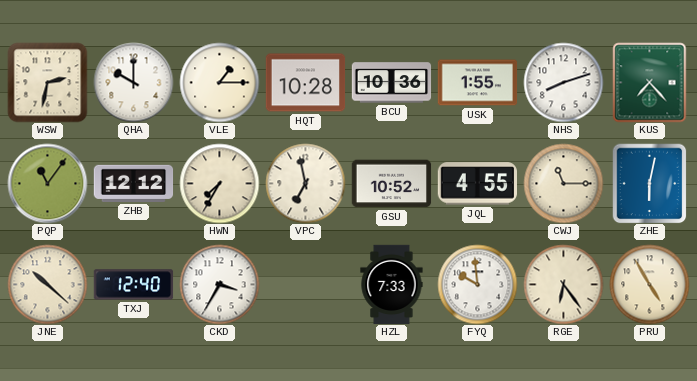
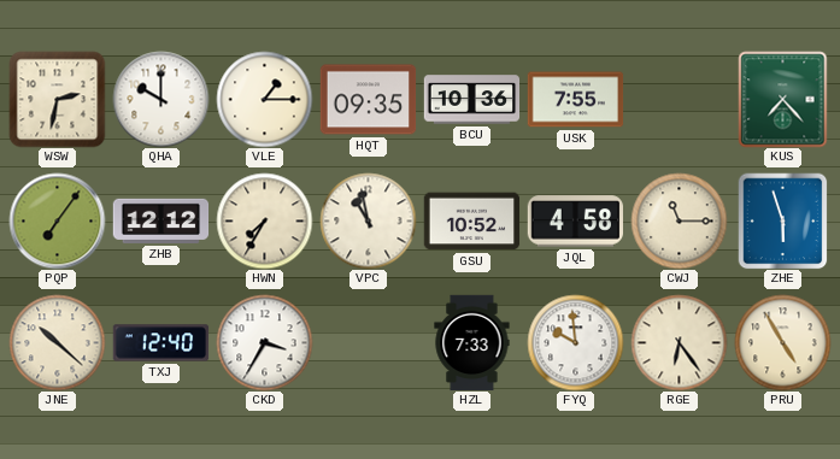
HQT: 10:28 -> 09:35
USK: 1:55 -> 7:55
NHS: 8:12 -> none
PQP: 11:06 -> 7:06
VPC: 6:58 -> 10:58
JQL: 4:55 -> 4:58
ZHE: 6:02 -> 5:57
